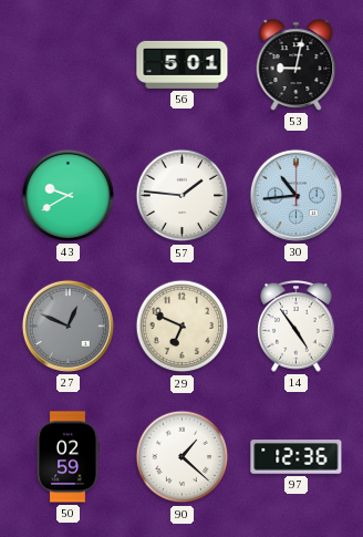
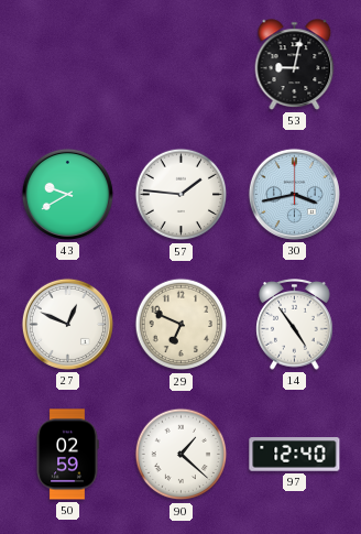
56: 5:01 -> none
30: 10:44 -> 3:43
27 dial: grey -> white
97: 12:36 -> 12:40
